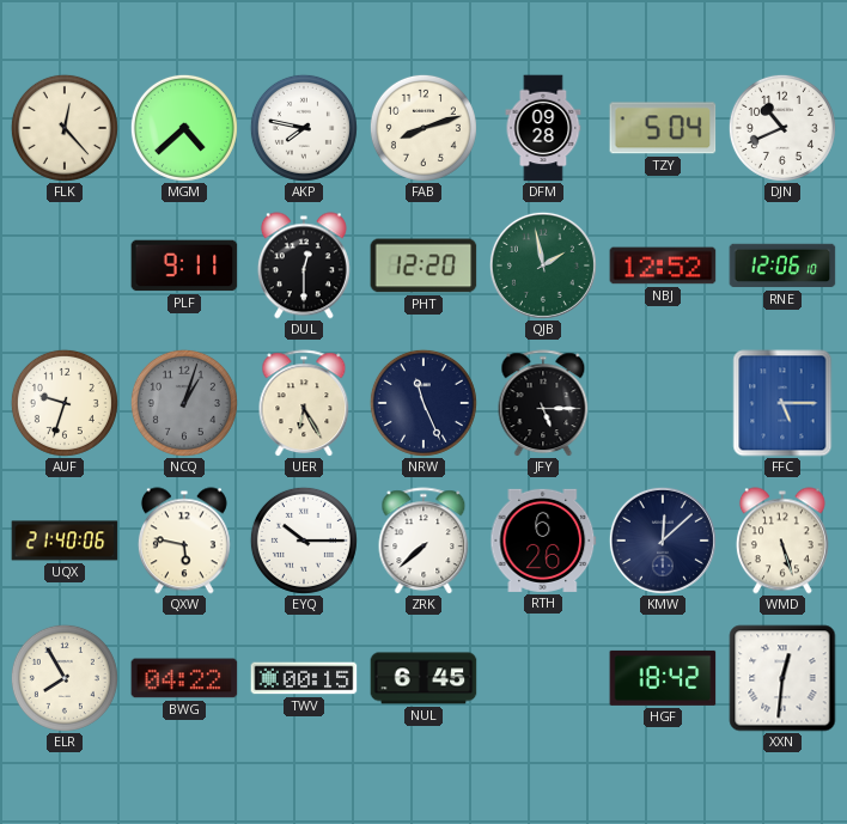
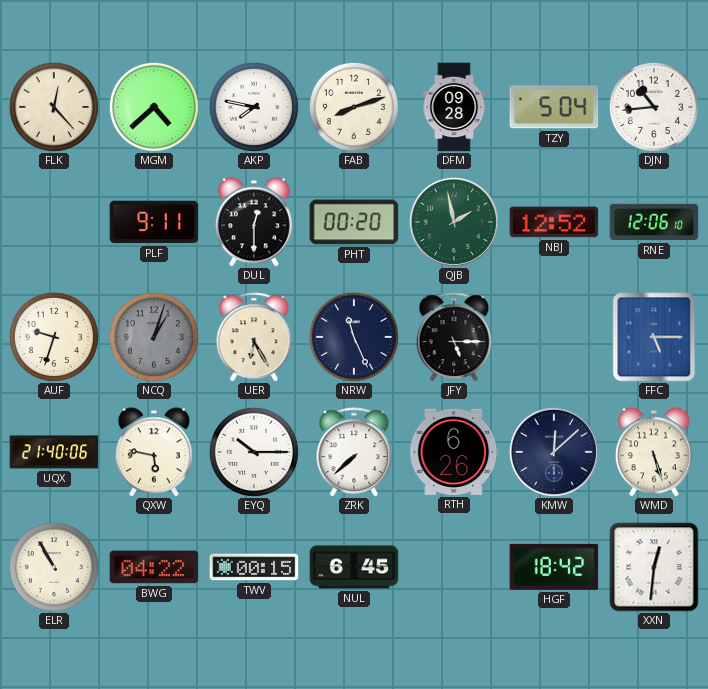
DJN: 10:41 -> 10:44
PHT: 12:20 -> 00:20
ELR: 7:55 -> 10:55
